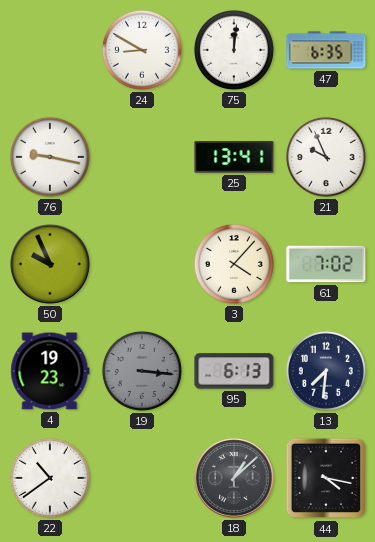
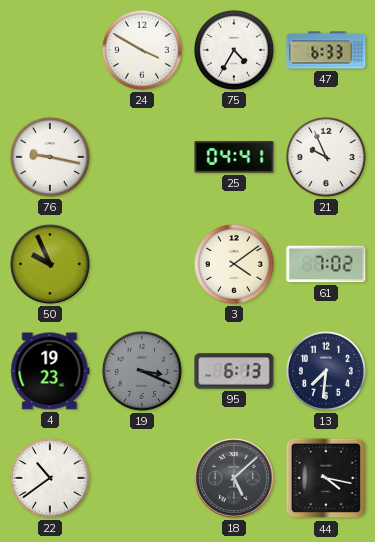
24: 8:50 -> 3:50
75: 12:01 -> 4:35
47: 6:35 -> 6:33
25: 13:41 -> 04:41
3: 4:07 -> 4:09
19: 3:16 -> 3:19
18: 1:08 -> 5:08
